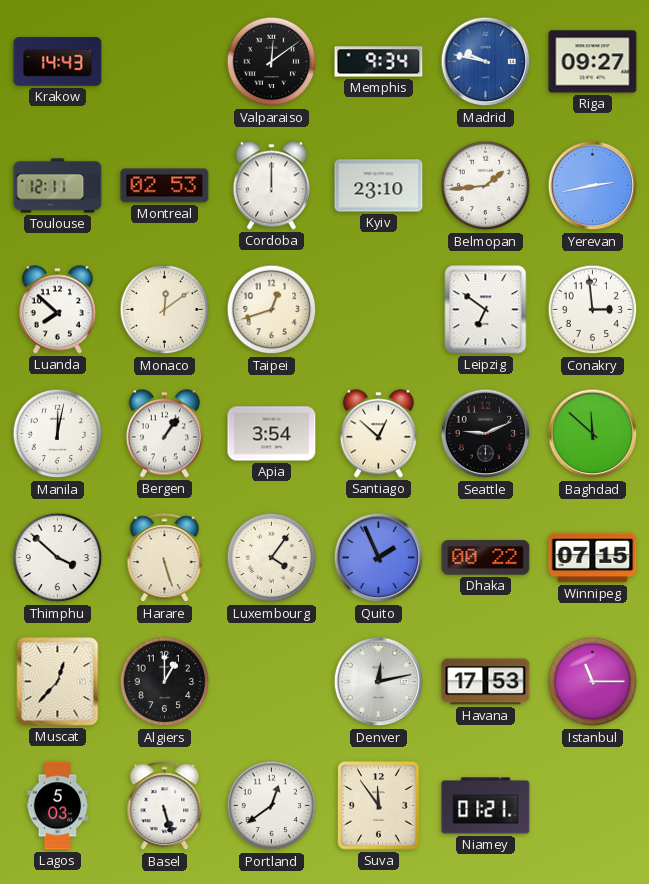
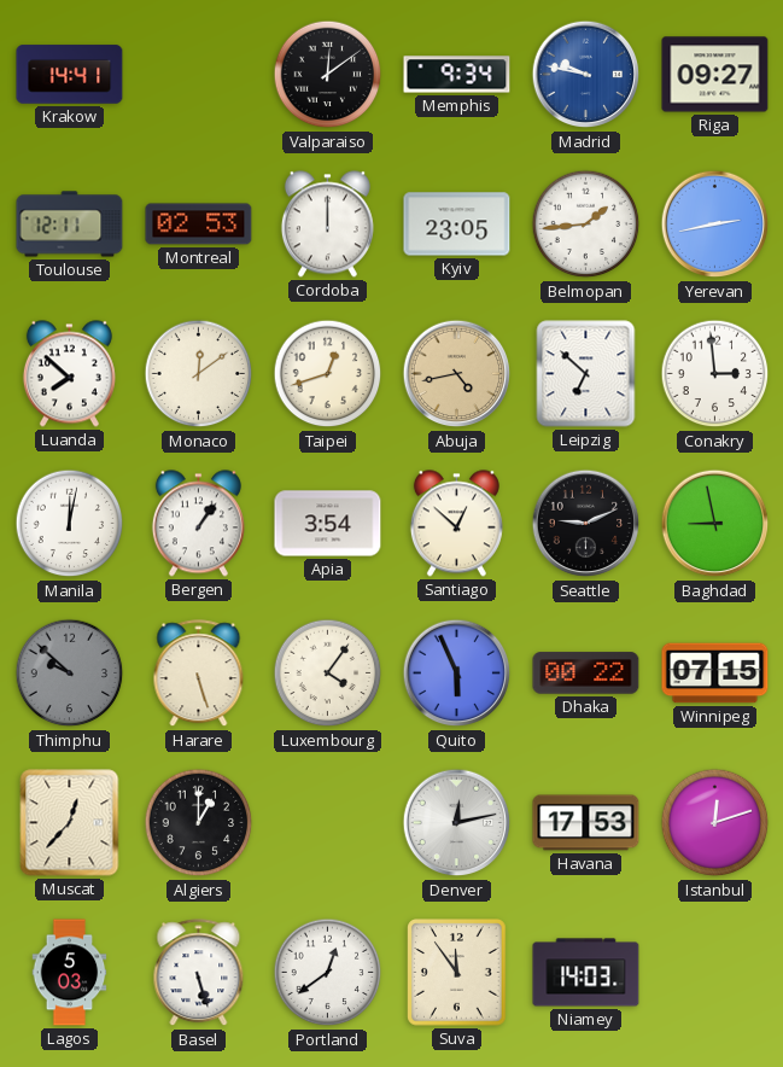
Krakow: 14:43 -> 14:41
Kyiv: 23:10 -> 23:05
Abuja: none -> 4:43
Leipzig: 6:51 -> 6:52
Baghdad: 11:52 -> 8:58
Thimphu: 3:52 -> 9:52
Thimphu dial: white -> grey
Quito: 1:56 -> 5:56
Istanbul: 11:15 -> 12:12
Niamey: 01:21 -> 14:03
